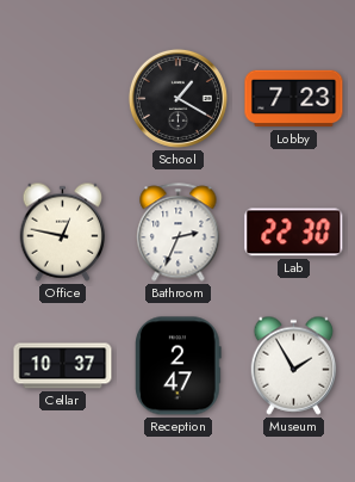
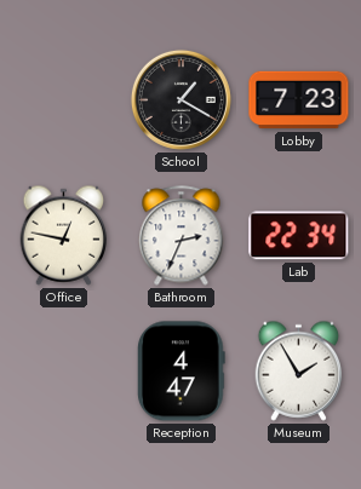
Lab: 22:30 -> 22:34
Cellar: 10:37 -> none
Reception: 2:47 -> 4:47
